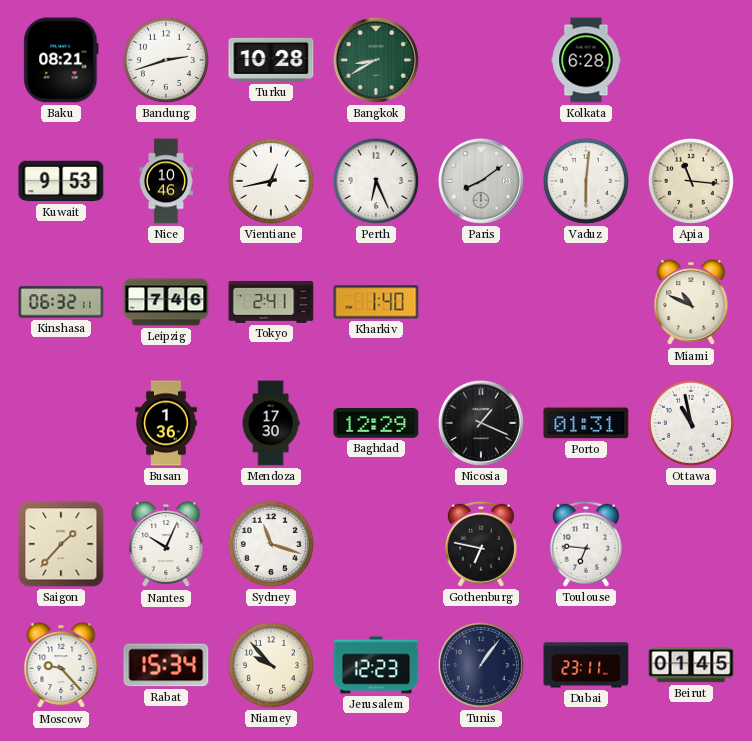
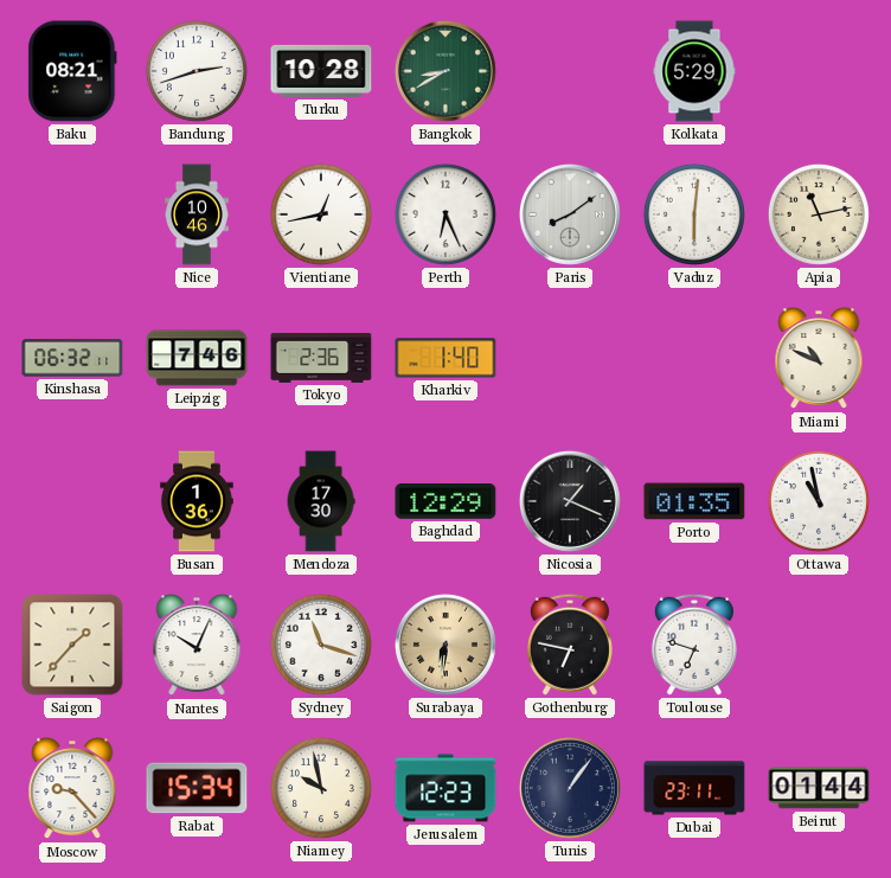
Kolkata: 6:28 -> 5:29
Kuwait: 9:53 -> none
Apia: 11:16 -> 11:13
Tokyo: 2:41 -> 2:36
Porto: 01:31 -> 01:35
Surabaya: none -> 6:31
Toulouse: 6:46 -> 6:48
Niamey: 9:53 -> 9:58
Beirut: 01:45 -> 01:44
